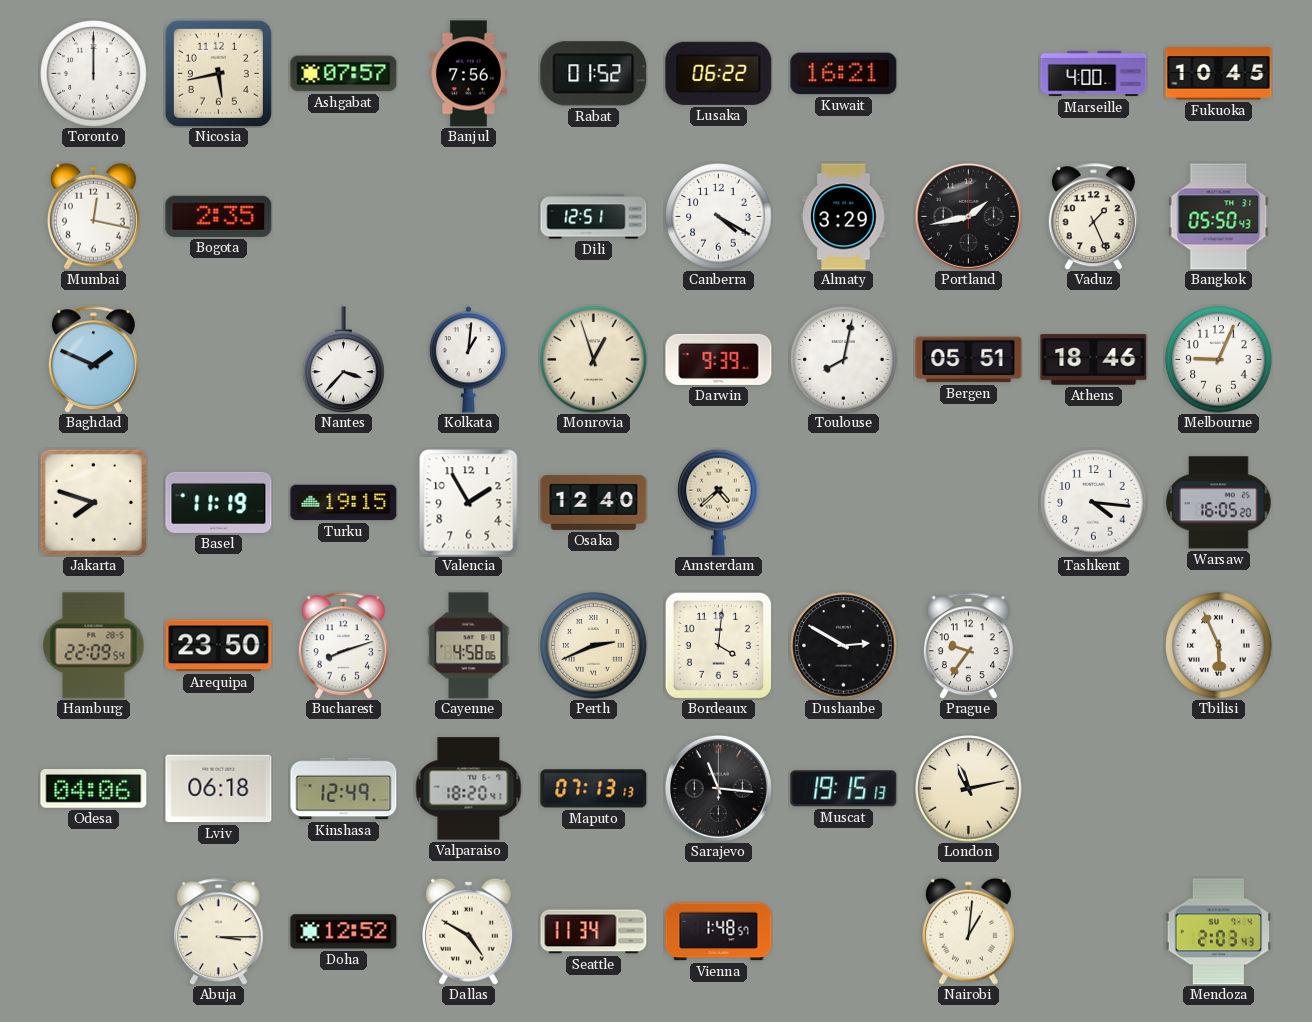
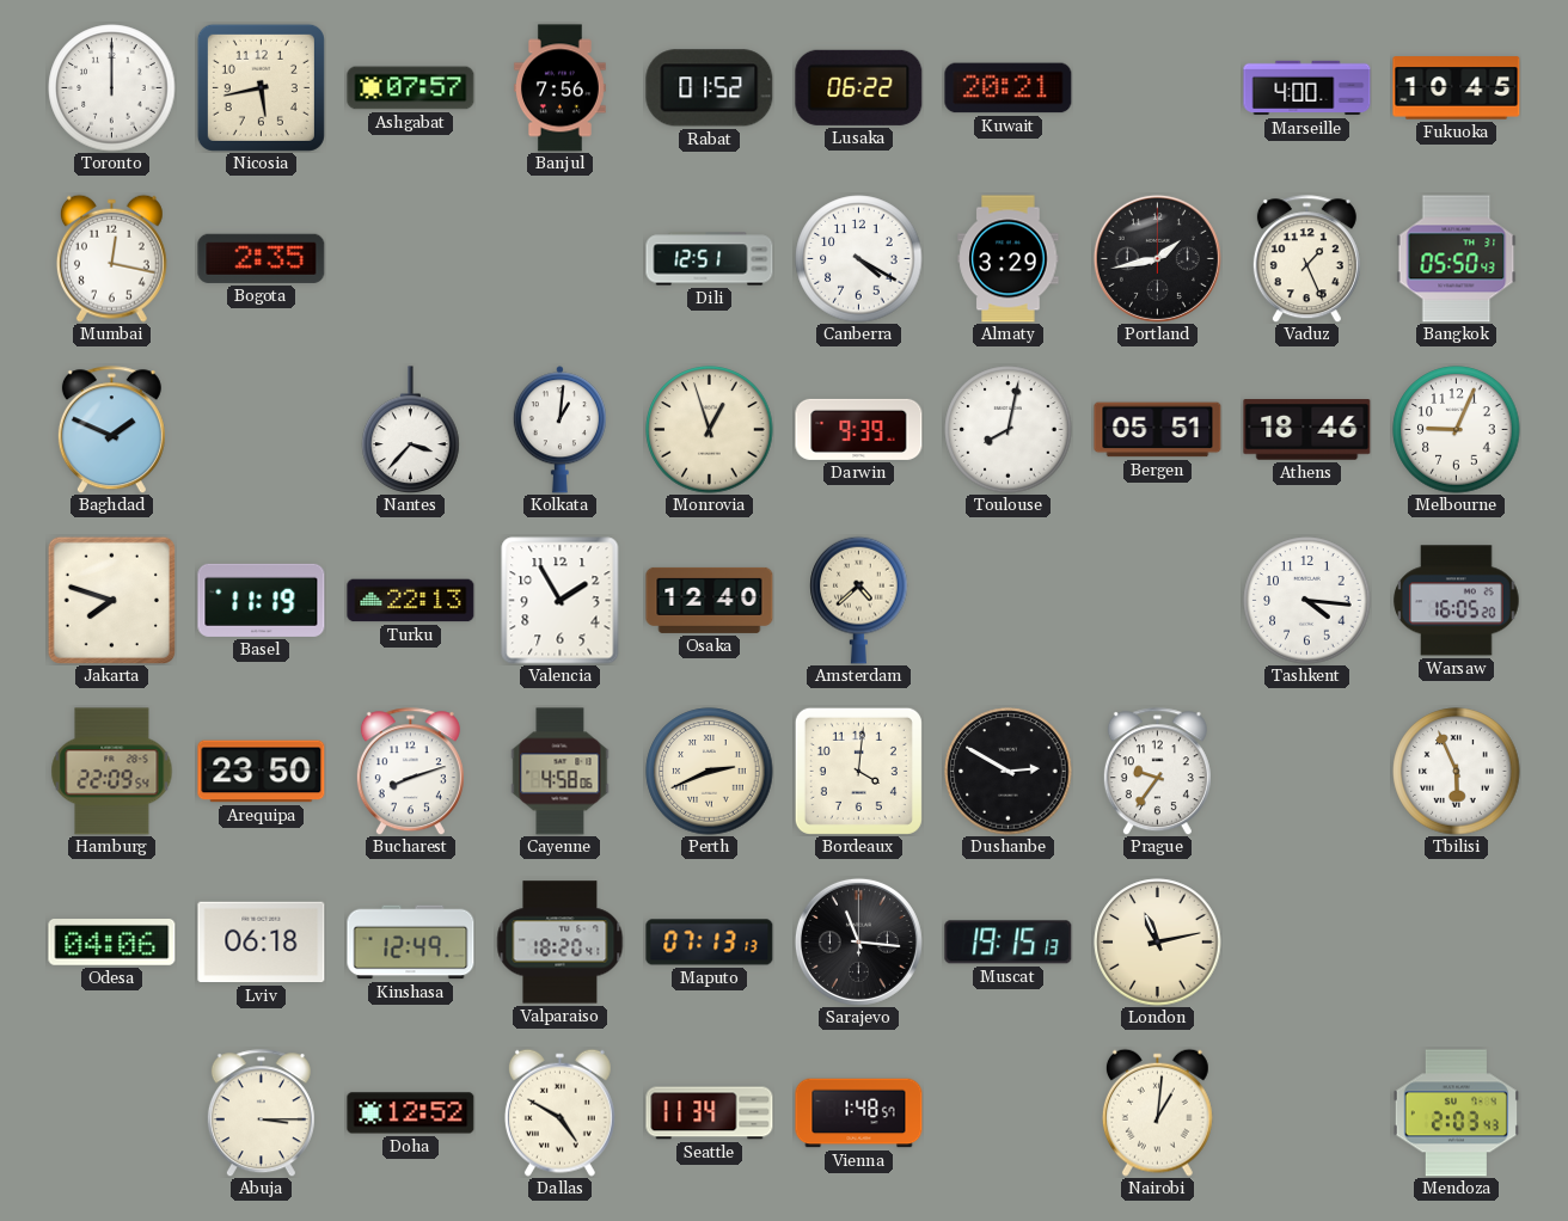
Kuwait: 16:21 -> 20:21
Turku: 19:15 -> 22:13
